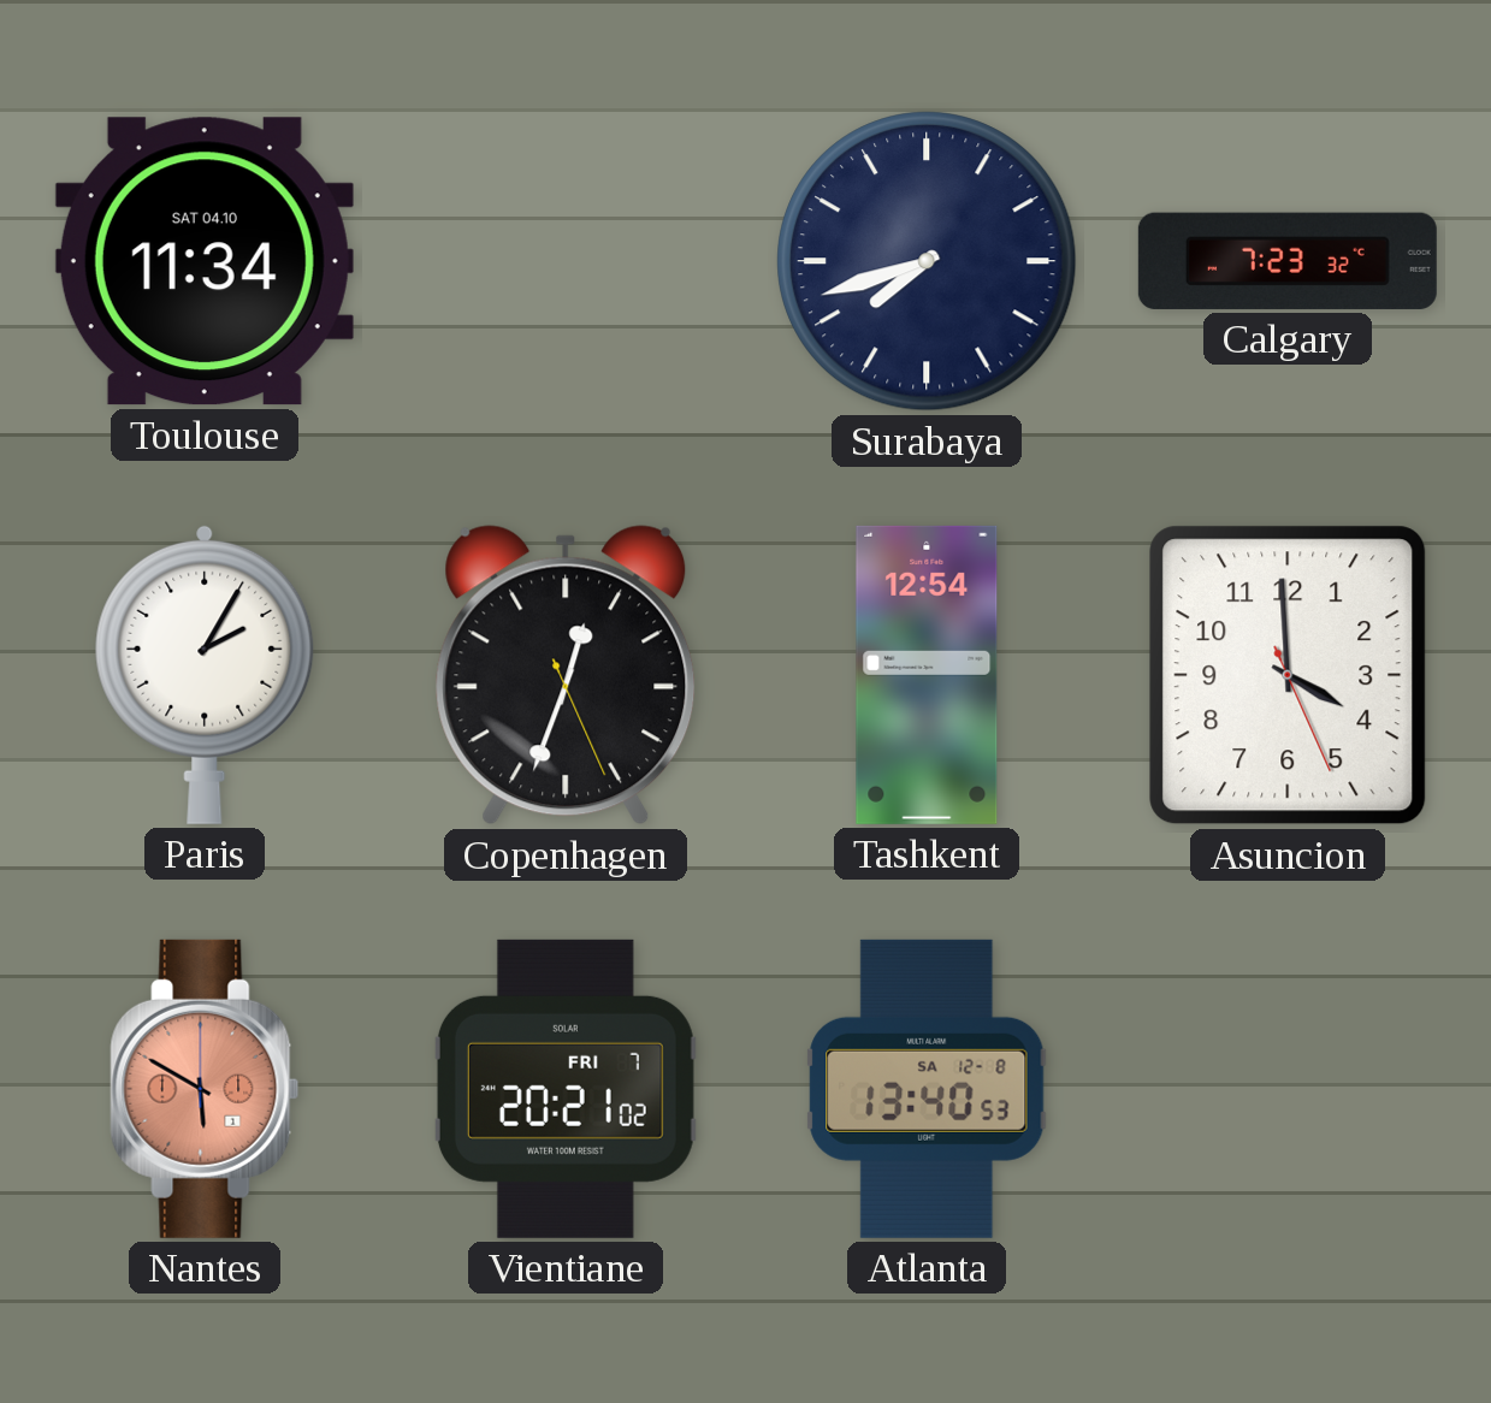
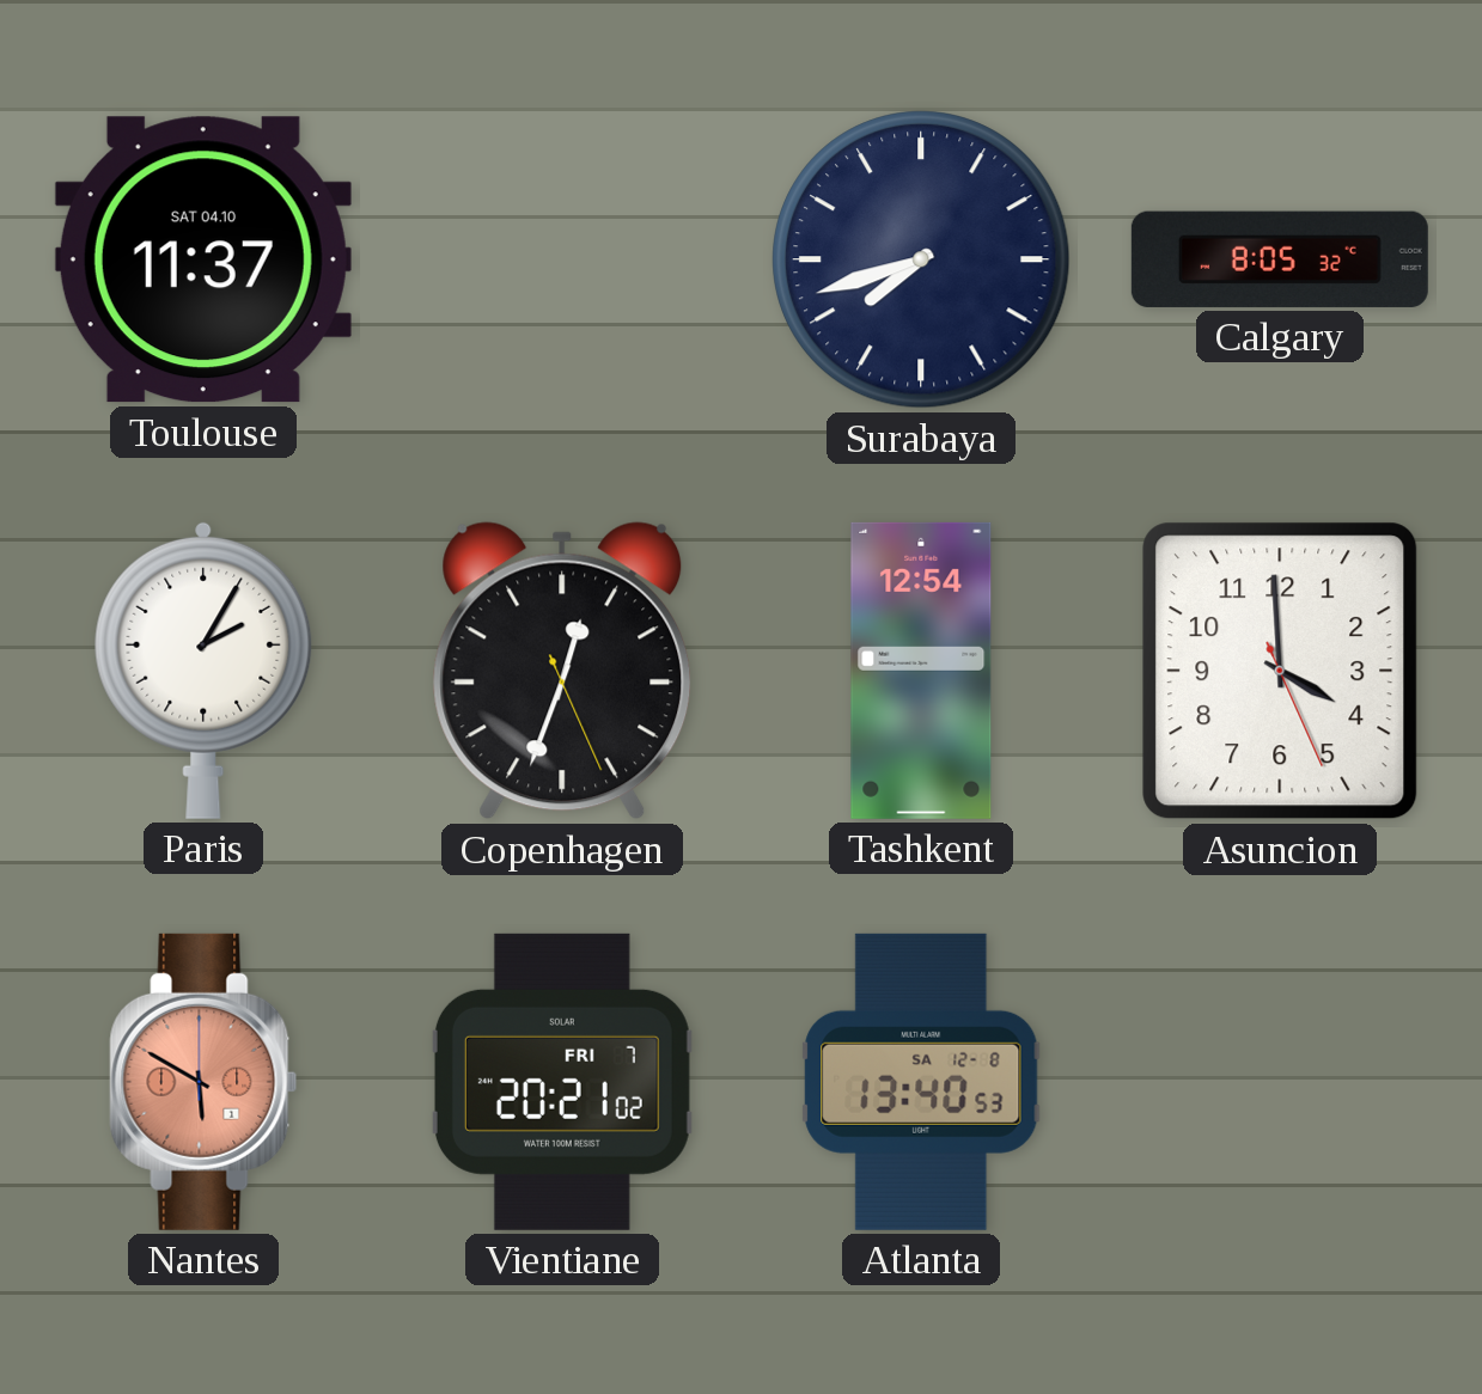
Toulouse: 11:34 -> 11:37
Calgary: 7:23 -> 8:05
